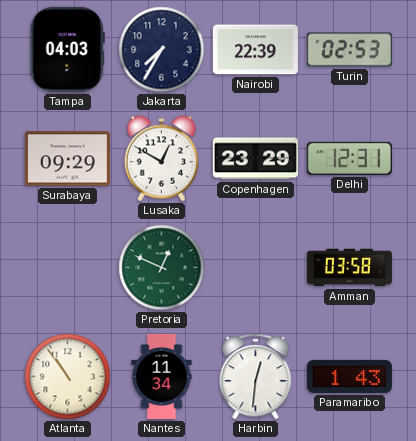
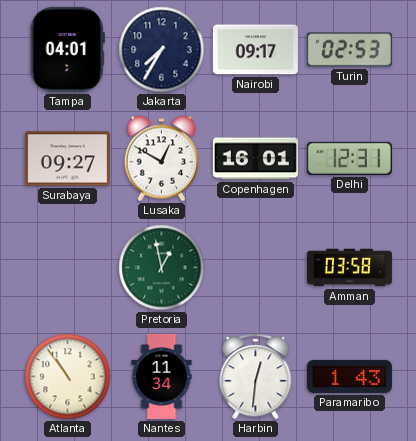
Tampa: 04:03 -> 04:01
Nairobi: 22:39 -> 09:17
Surabaya: 09:29 -> 09:27
Copenhagen: 23:29 -> 16:01
Pretoria: 12:49 -> 12:58
